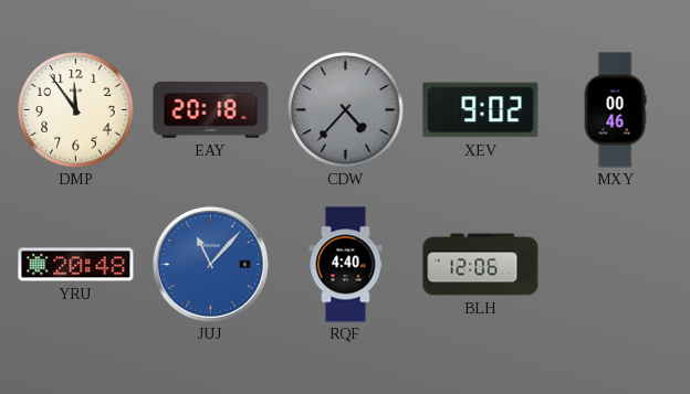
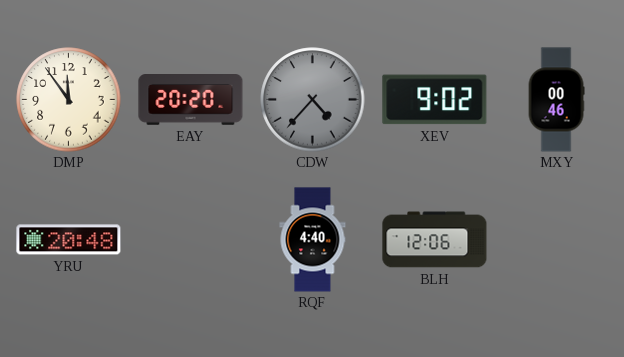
EAY: 20:18 -> 20:20
JUJ: 11:07 -> none
